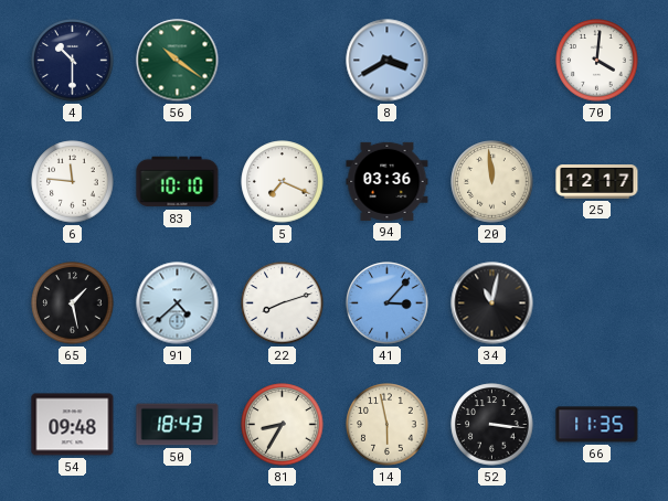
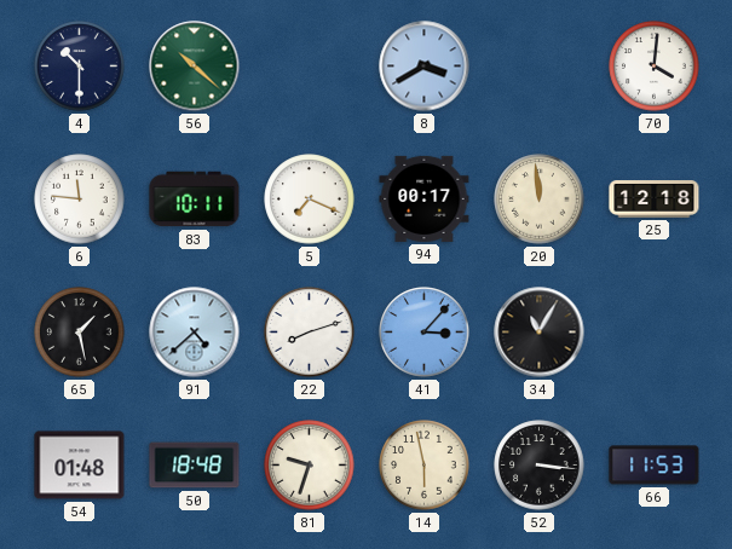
56: 10:21 -> 10:22
83: 10:10 -> 10:11
94: 03:36 -> 00:17
25: 12:17 -> 12:18
34: 11:02 -> 11:05
54: 09:48 -> 01:48
50: 18:43 -> 18:48
81: 8:35 -> 9:33
66: 11:35 -> 11:53
